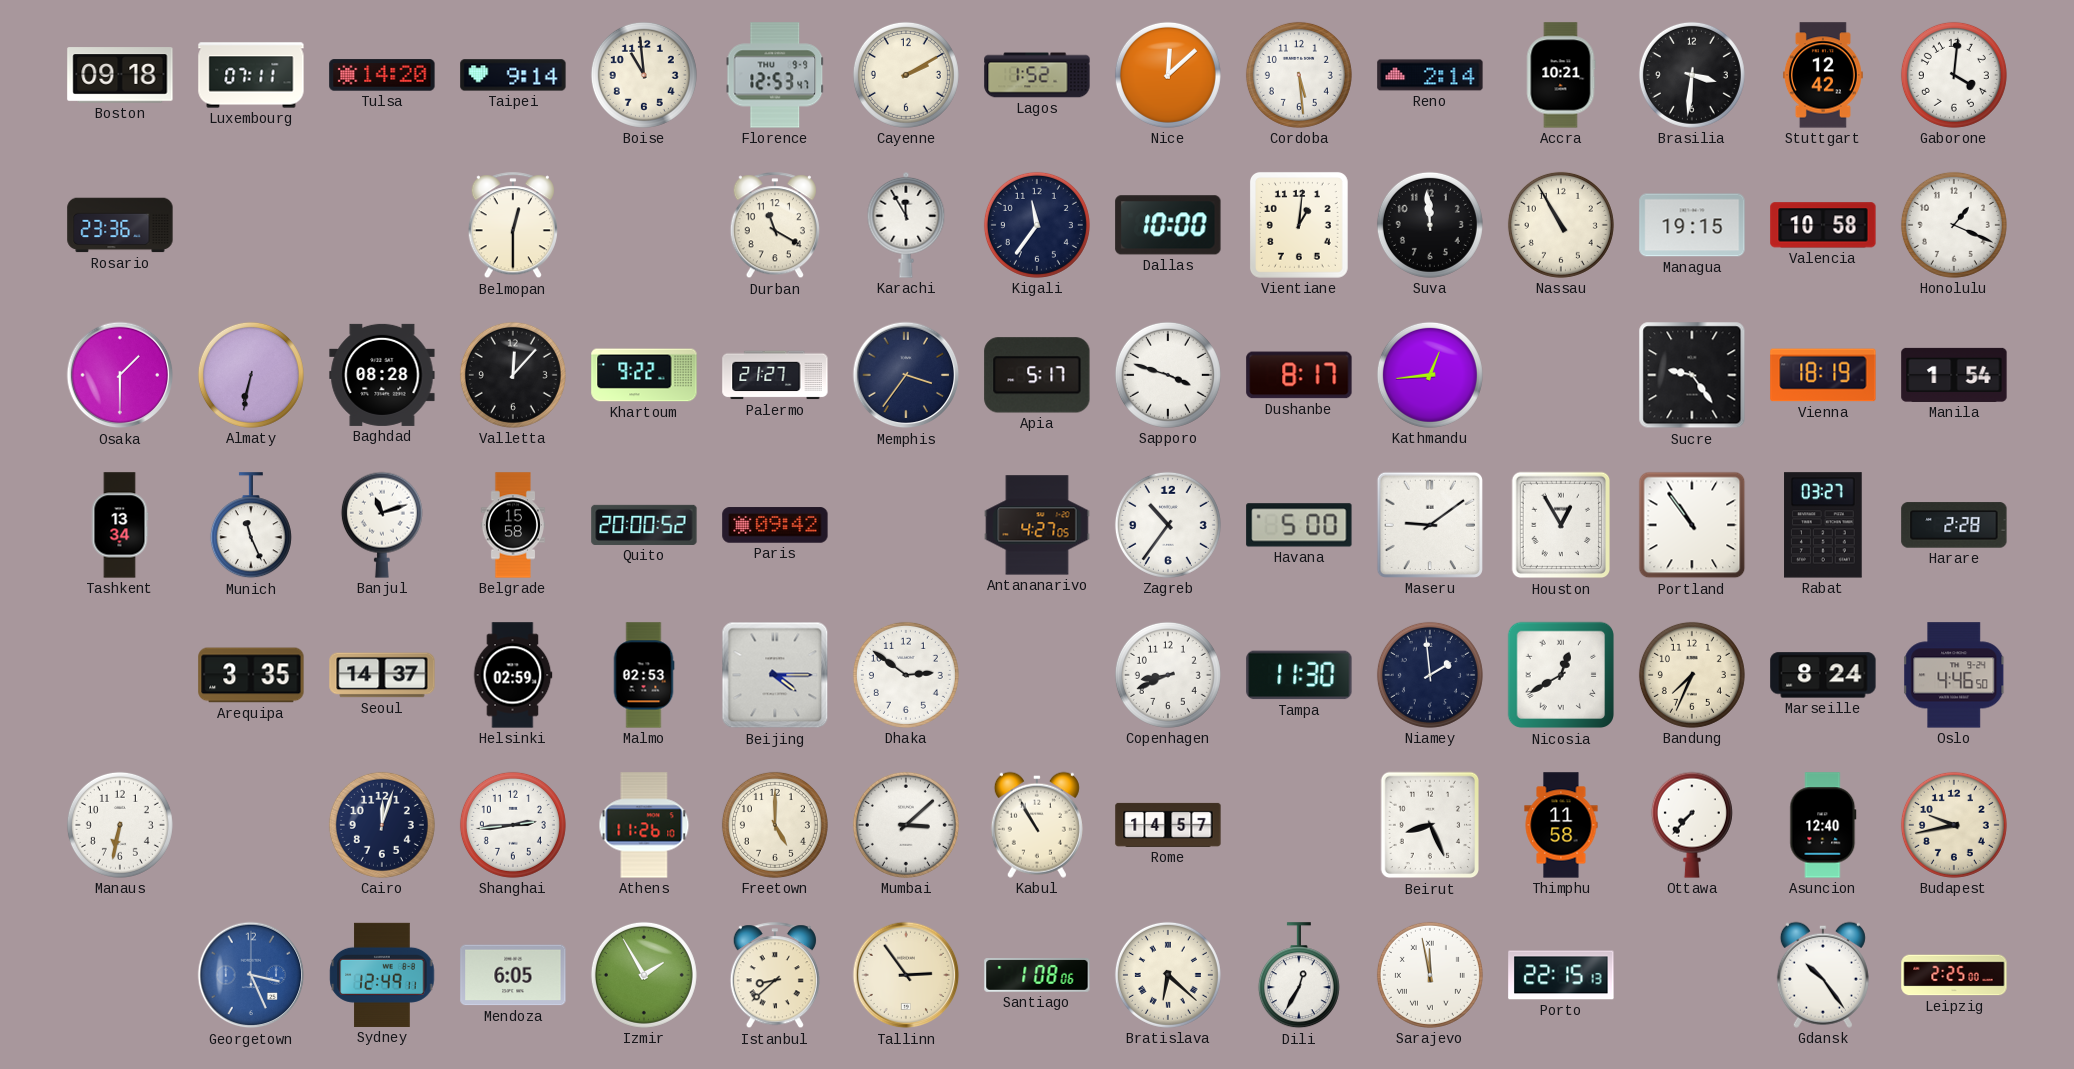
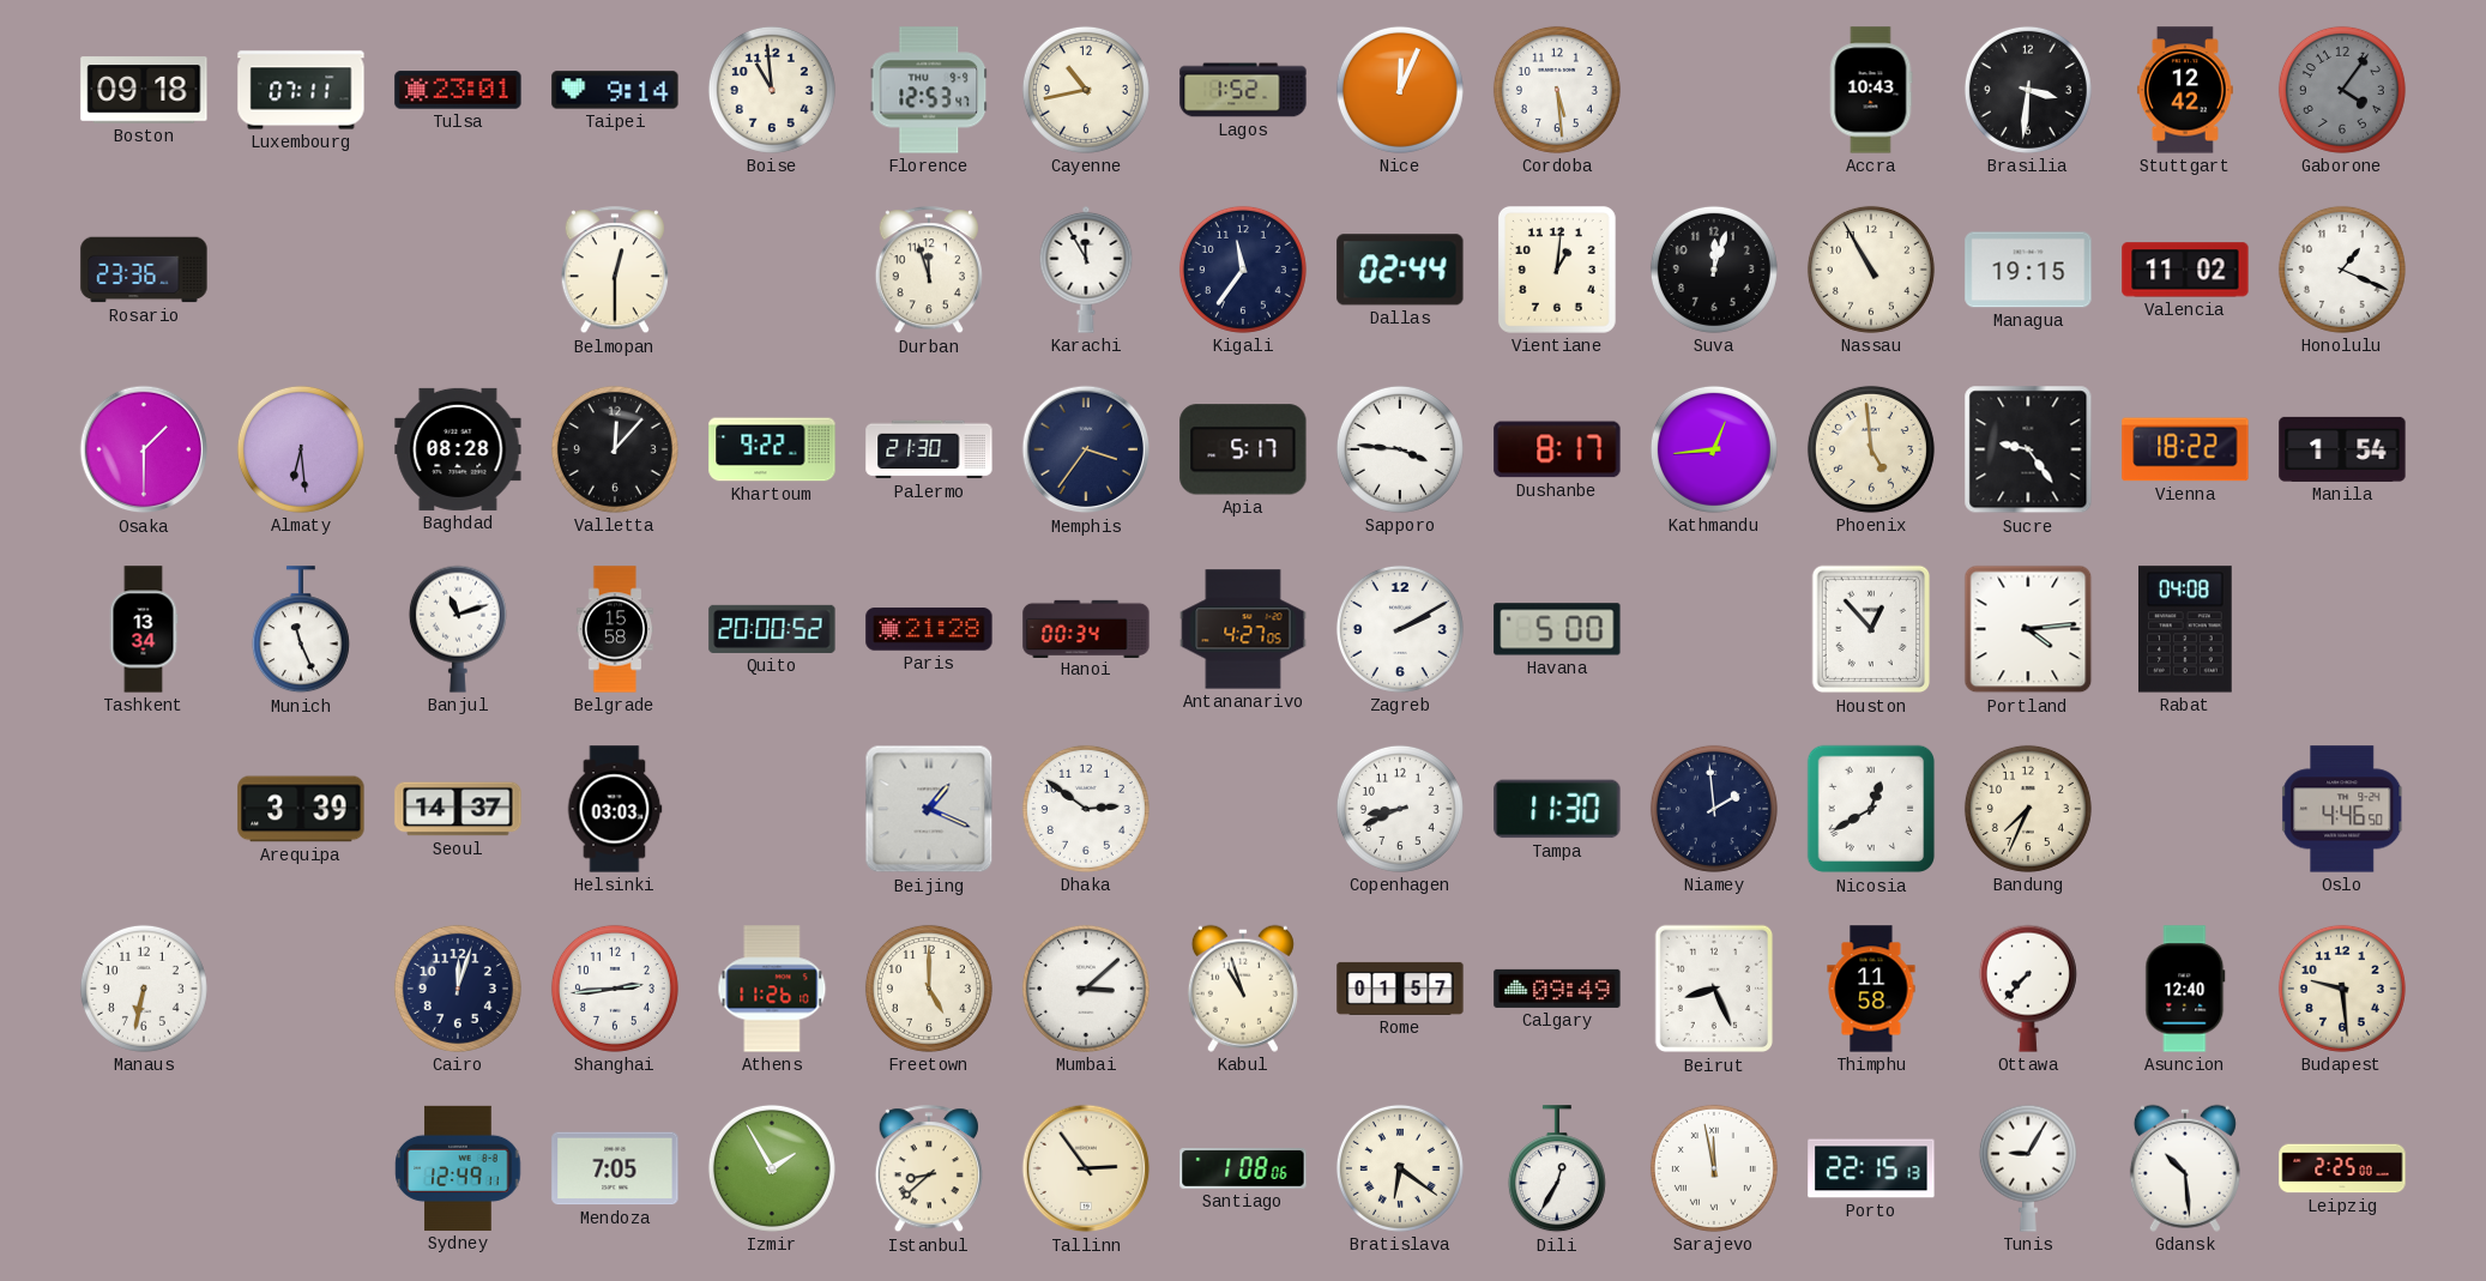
Tulsa: 14:20 -> 23:01
Cayenne: 2:10 -> 10:43
Nice: 12:08 -> 12:04
Reno: 2:14 -> none
Accra: 10:21 -> 10:43
Gaborone: 4:01 -> 4:06
Gaborone dial: white -> grey
Durban: 11:20 -> 11:57
Dallas: 10:00 -> 02:44
Suva: 11:59 -> 12:03
Valencia: 10:58 -> 11:02
Almaty: 6:32 -> 6:29
Palermo: 21:27 -> 21:30
Sapporo: 3:48 -> 3:46
Phoenix: none -> 4:59
Vienna: 18:19 -> 18:22
Paris: 09:42 -> 21:28
Hanoi: none -> 00:34
Zagreb: 10:36 -> 2:10
Maseru: 9:09 -> none
Houston: 12:55 -> 12:53
Portland: 10:54 -> 4:14
Rabat: 03:27 -> 04:08
Harare: 2:28 -> none
Arequipa: 3:35 -> 3:39
Helsinki: 02:59 -> 03:03
Malmo: 02:53 -> none
Beijing: 4:15 -> 1:19
Marseille: 8:24 -> none
Kabul: 10:55 -> 10:57
Rome: 14:57 -> 01:57
Calgary: none -> 09:49
Budapest: 9:43 -> 9:29
Georgetown: 3:26 -> none
Mendoza: 6:05 -> 7:05
Bratislava: 6:22 -> 6:21
Tunis: none -> 9:05
Gdansk: 10:24 -> 10:29
